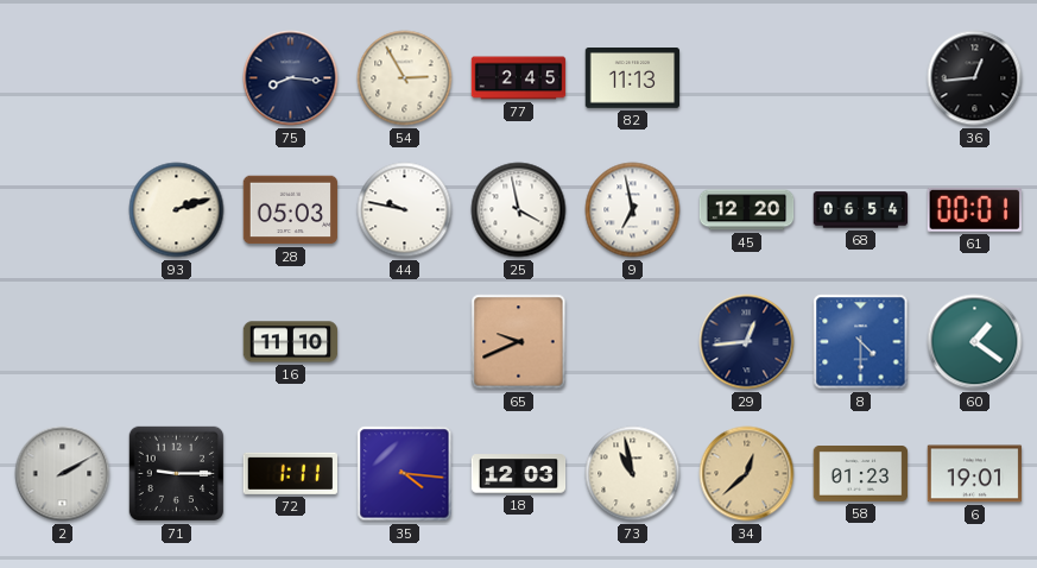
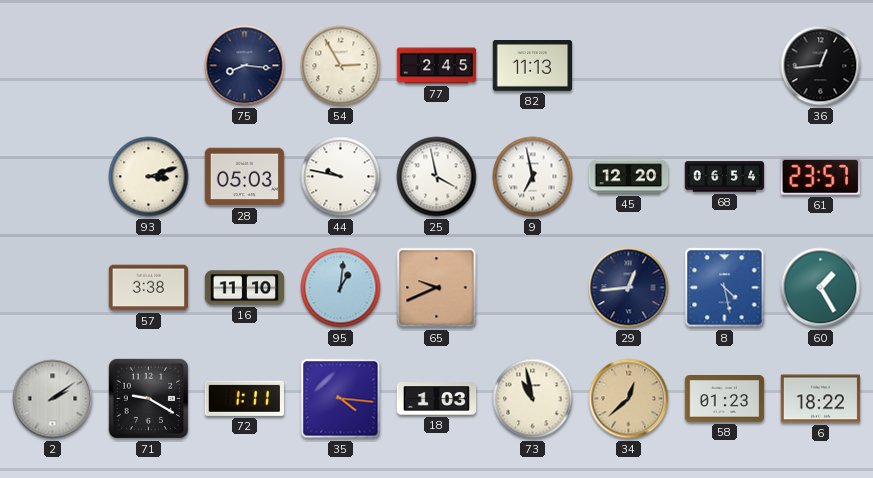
93: 2:12 -> 3:12
61: 00:01 -> 23:57
57: none -> 3:38
95: none -> 1:01
8: 4:30 -> 4:28
60: 1:21 -> 1:25
2: 2:10 -> 2:09
71: 9:15 -> 9:20
18: 12:03 -> 1:03
6: 19:01 -> 18:22
